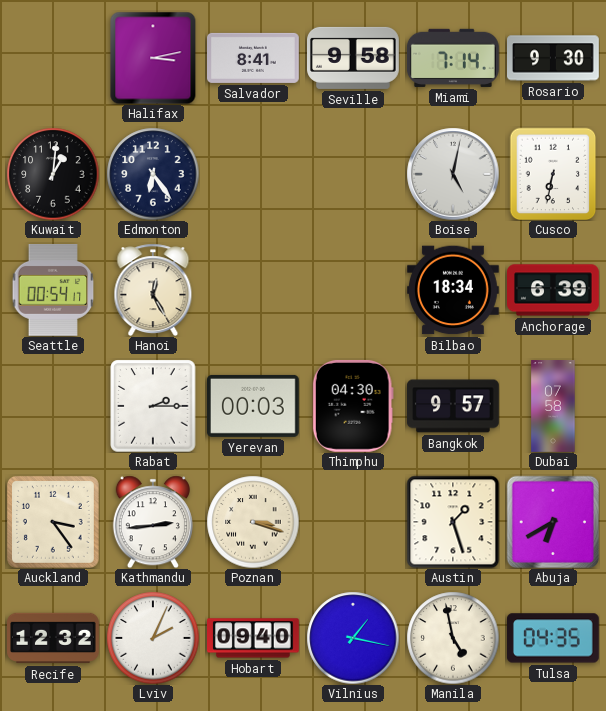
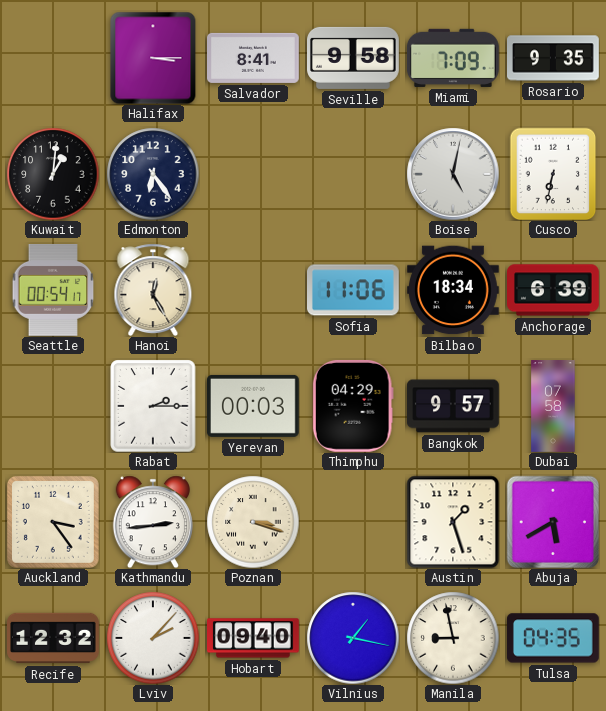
Halifax: 3:13 -> 3:15
Miami: 7:14 -> 7:09
Rosario: 9:30 -> 9:35
Sofia: none -> 11:06
Thimphu: 04:30 -> 04:29
Abuja: 6:40 -> 5:40
Lviv: 2:04 -> 2:07
Manila: 4:58 -> 8:58
